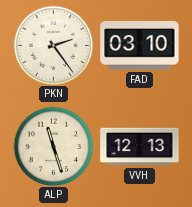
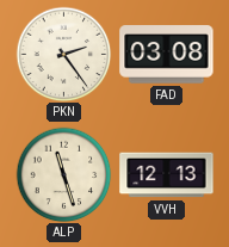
FAD: 03:10 -> 03:08
